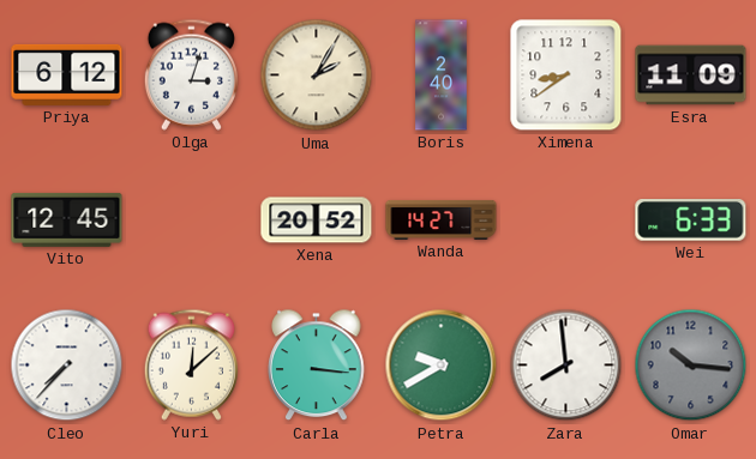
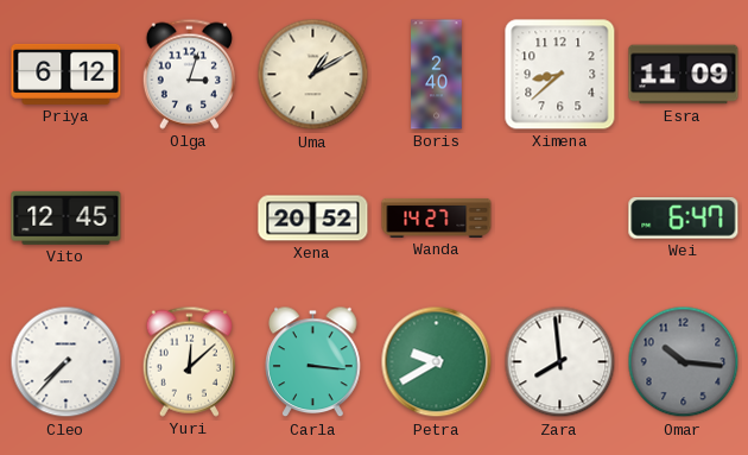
Uma: 2:05 -> 1:10
Ximena: 8:39 -> 8:38
Wei: 6:33 -> 6:47
